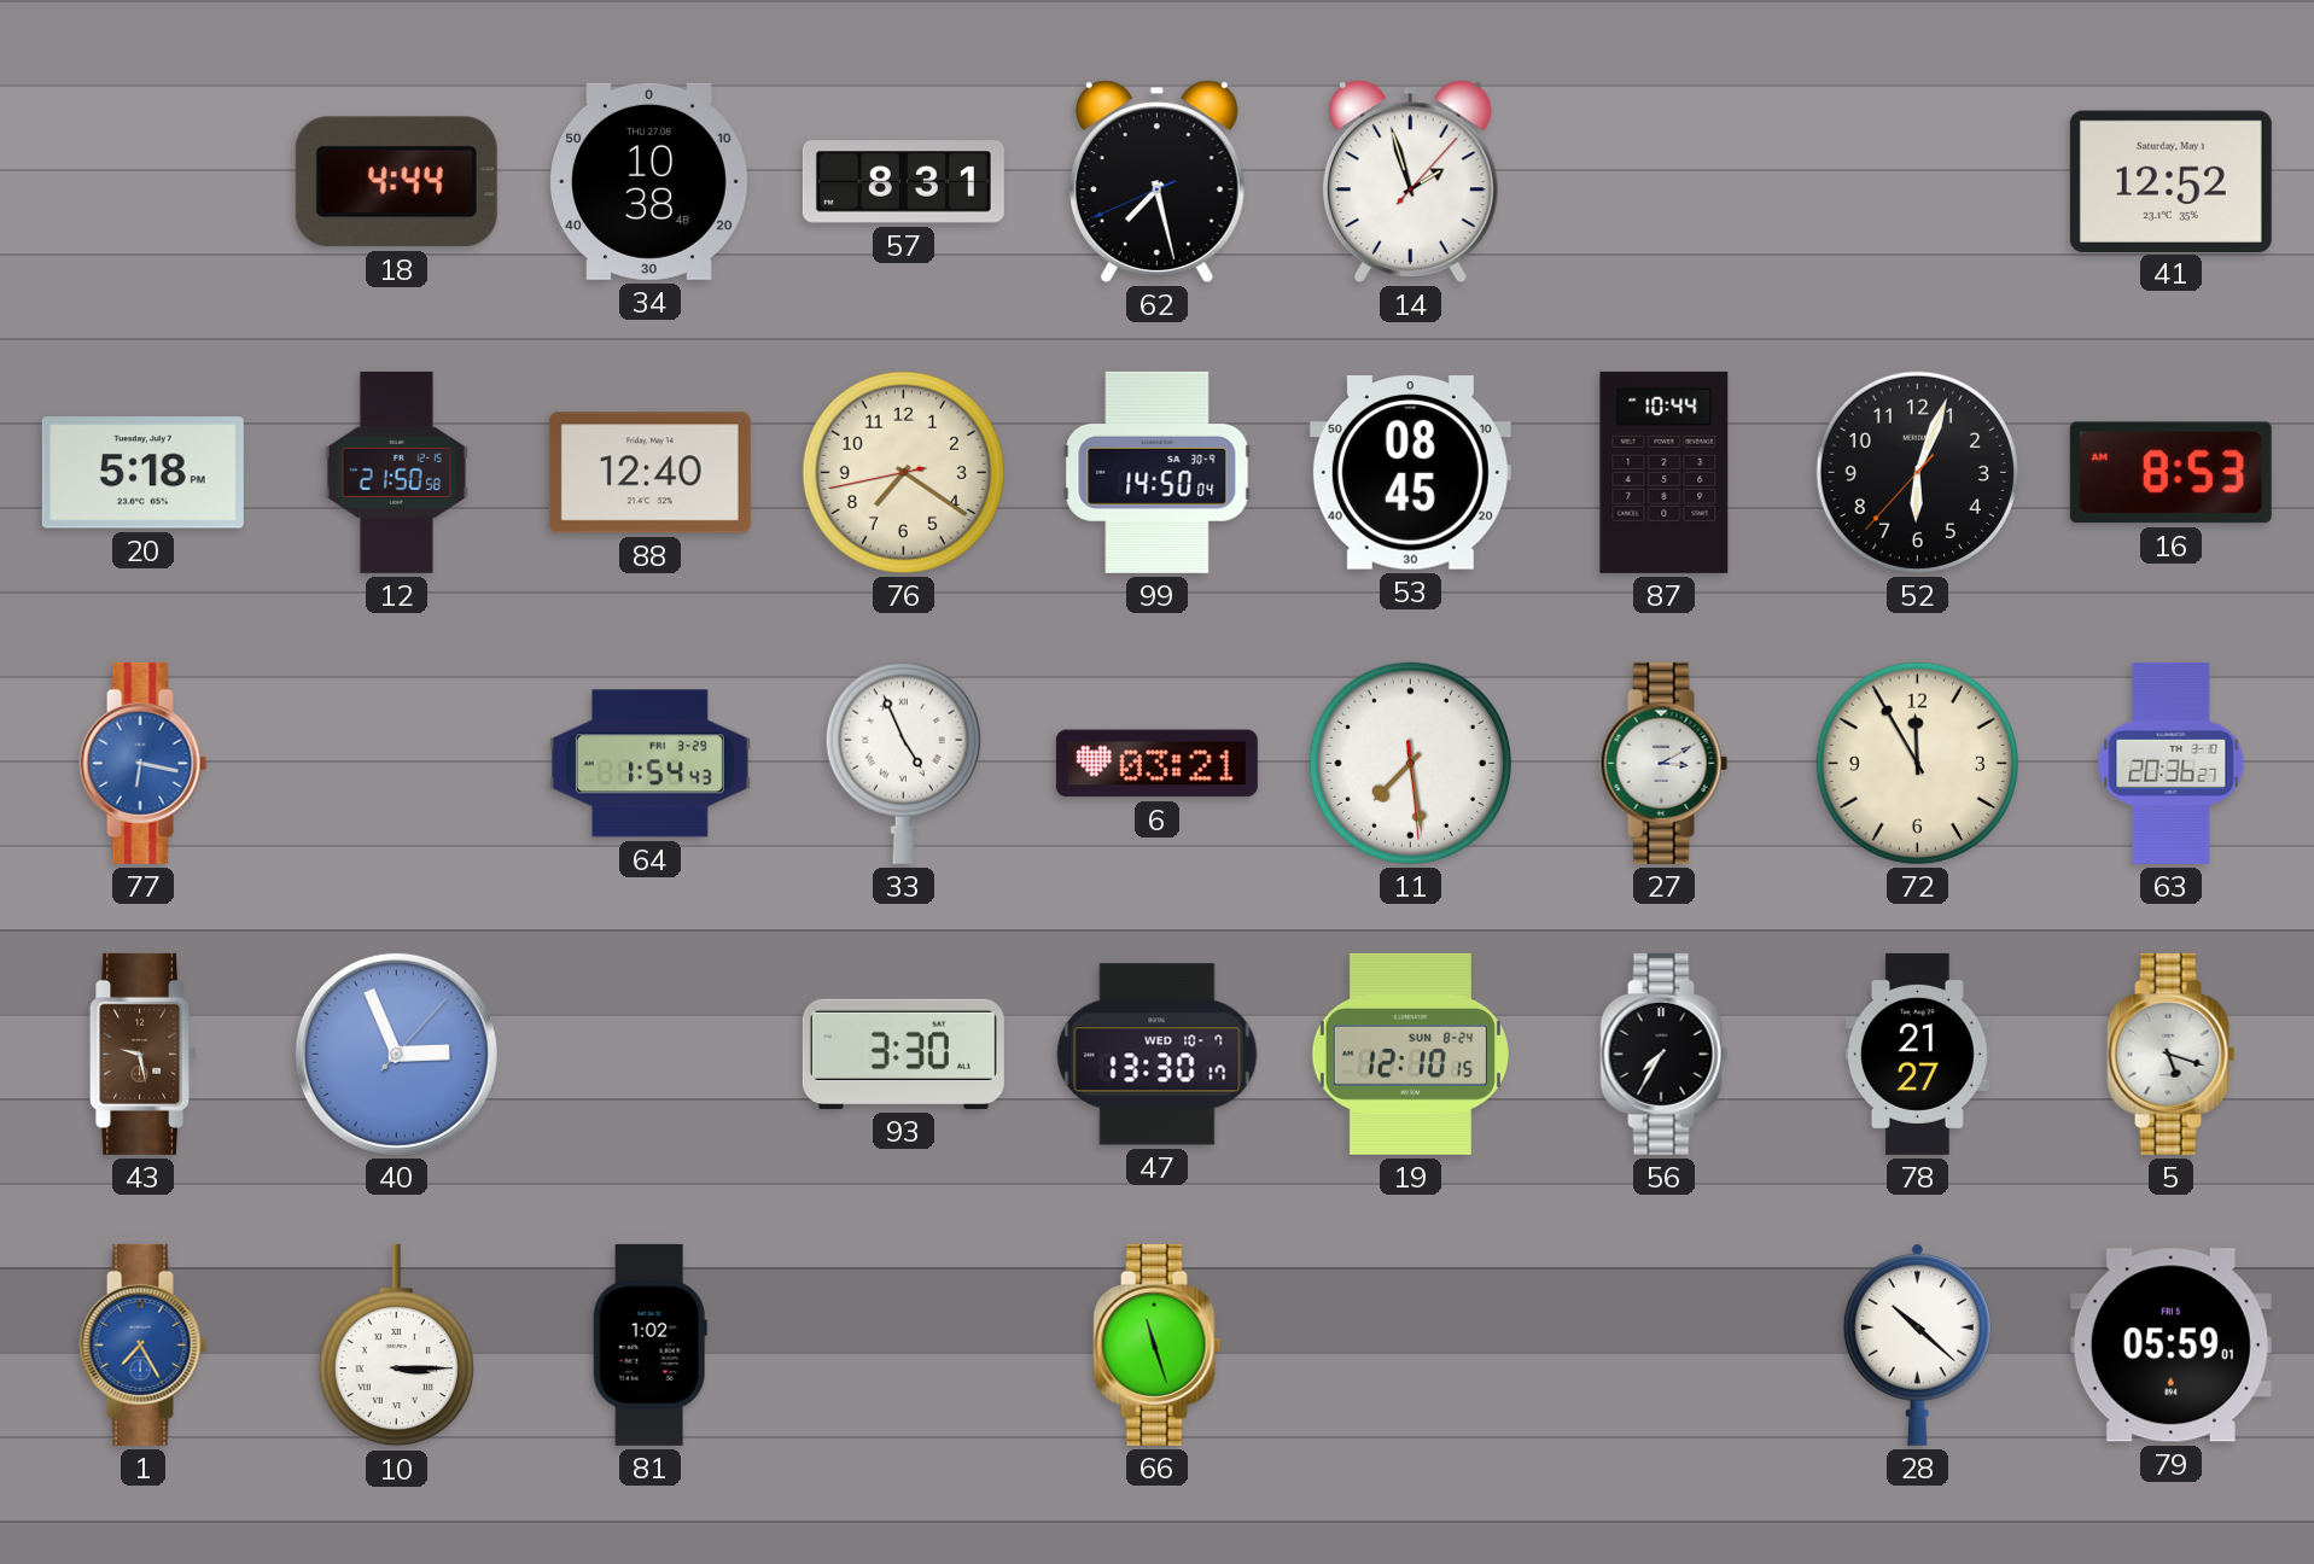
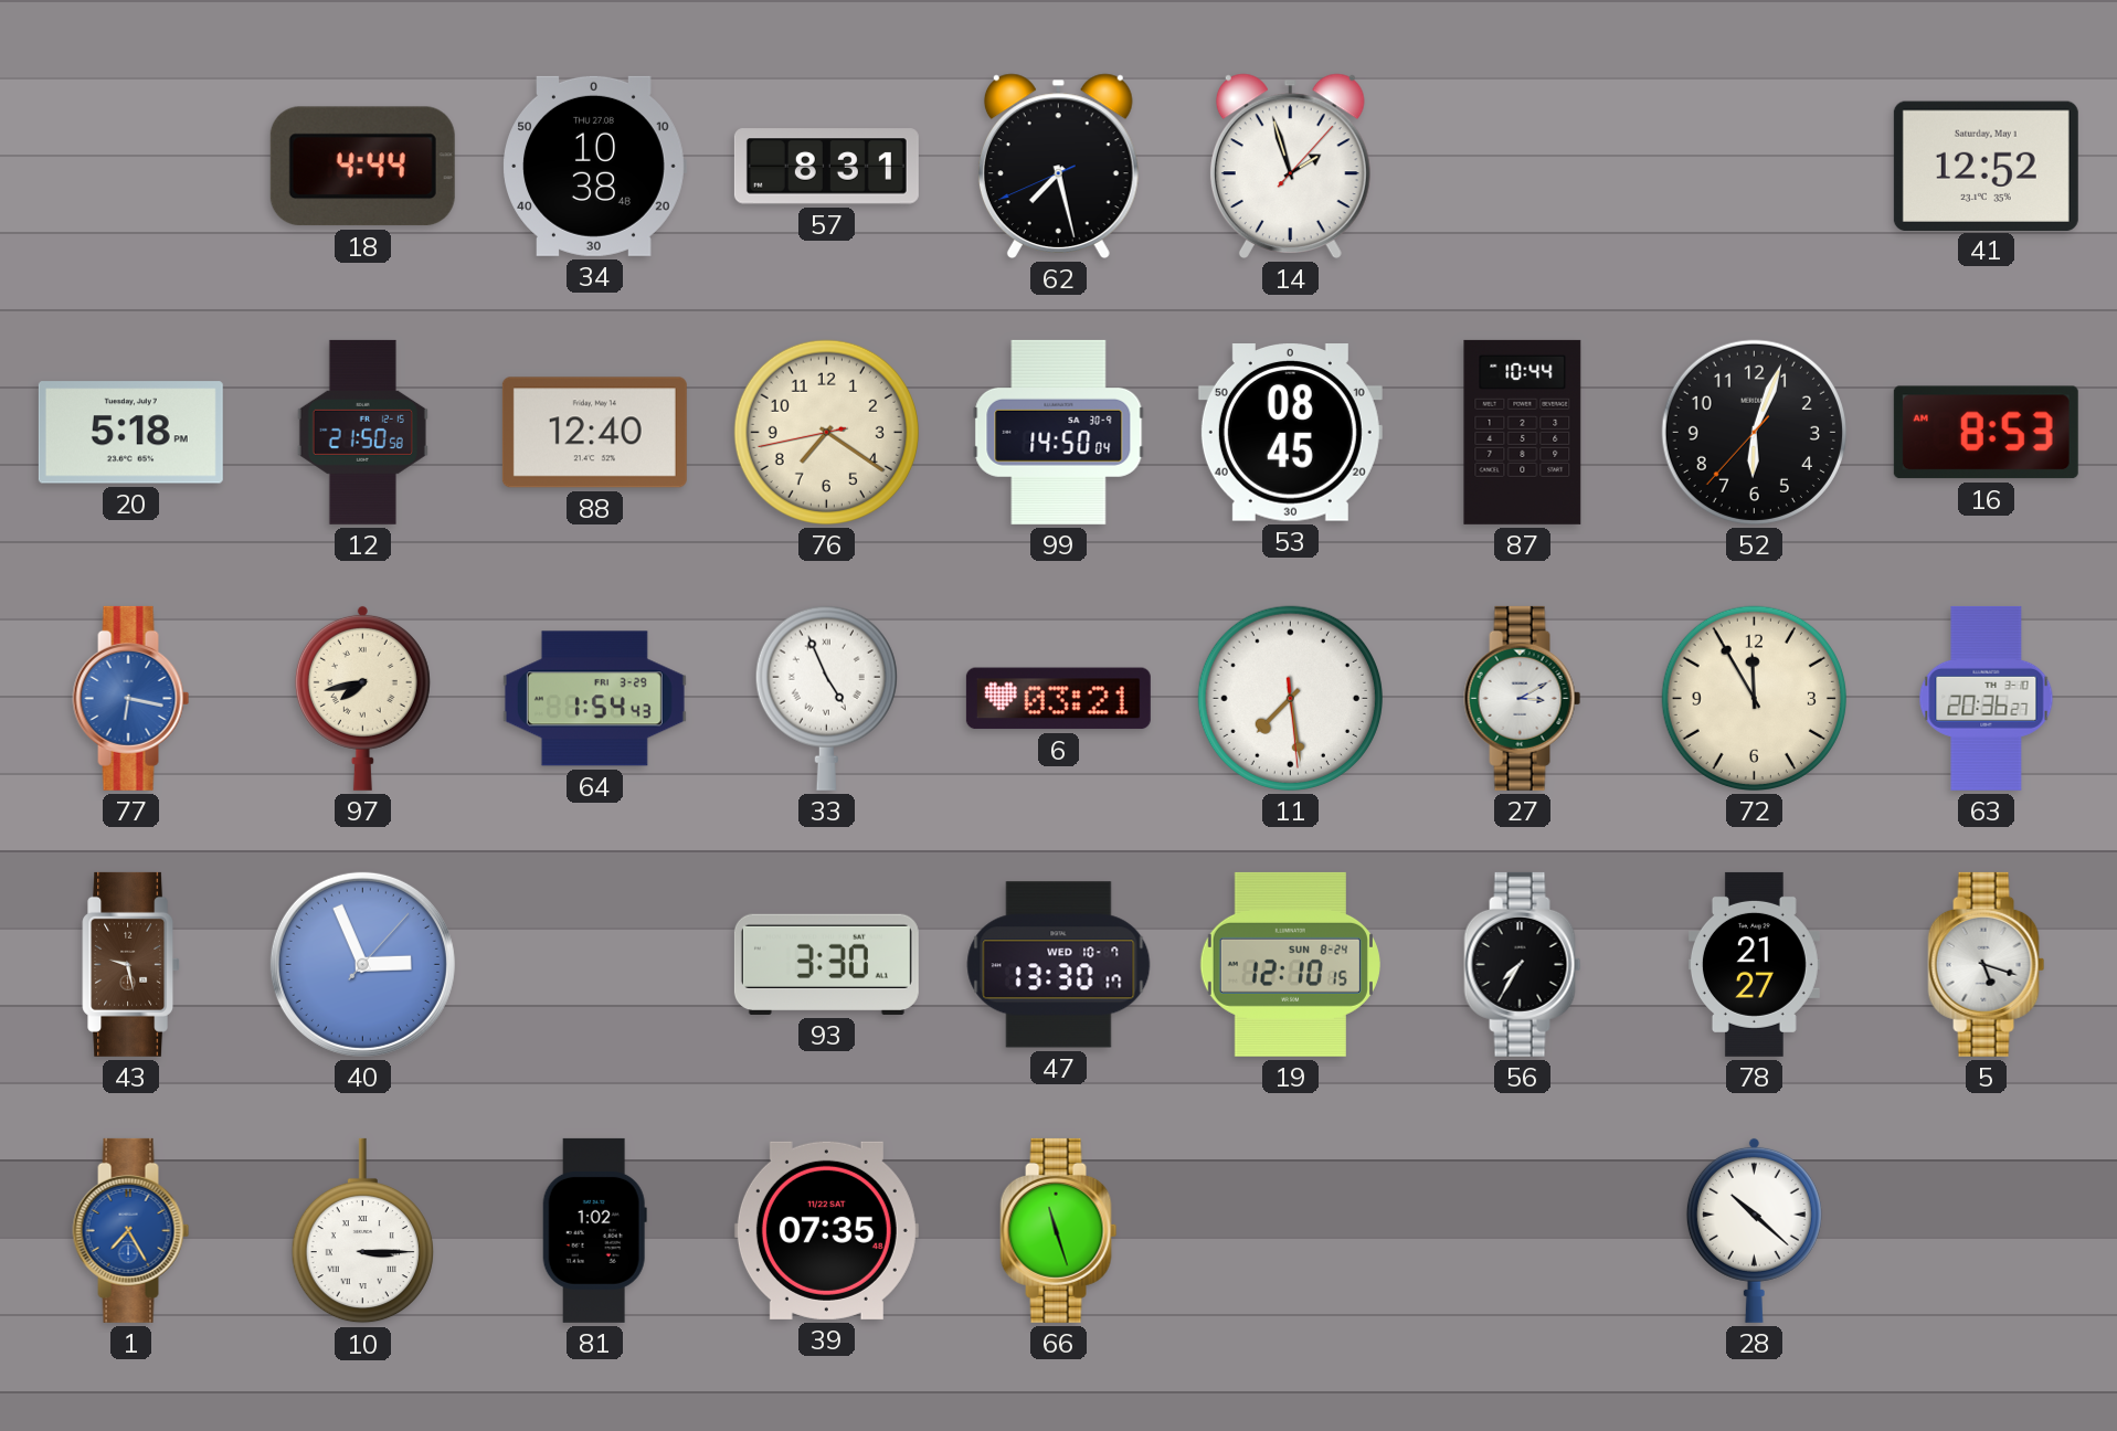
97: none -> 7:43
39: none -> 07:35
79: 05:59 -> none
